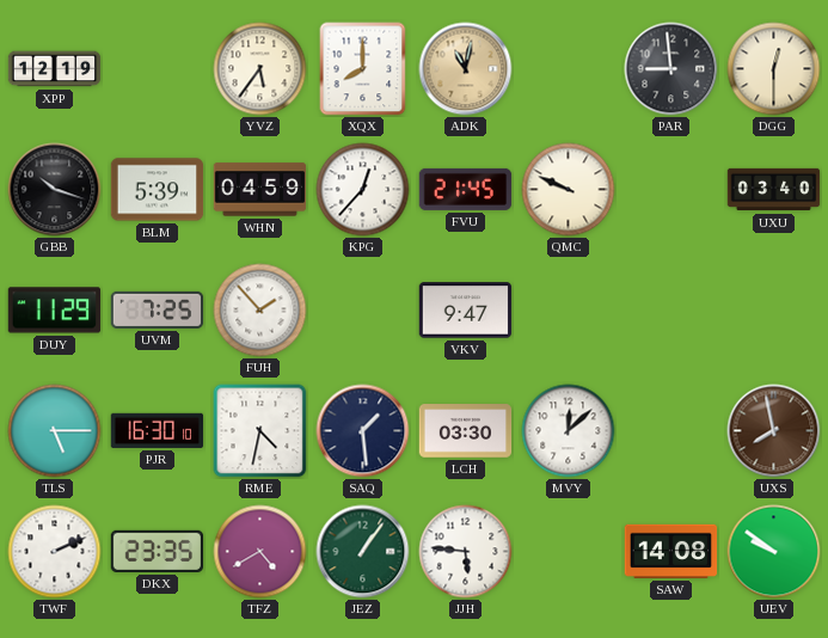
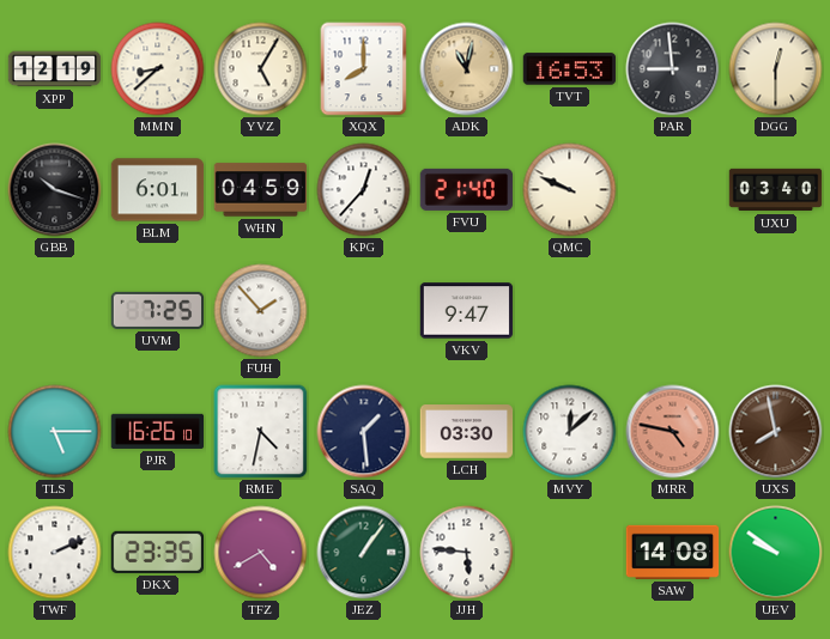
MMN: none -> 8:38
YVZ: 5:36 -> 5:05
TVT: none -> 16:53
BLM: 5:39 -> 6:01
FVU: 21:45 -> 21:40
DUY: 11:29 -> none
PJR: 16:30 -> 16:26
MRR: none -> 4:47
